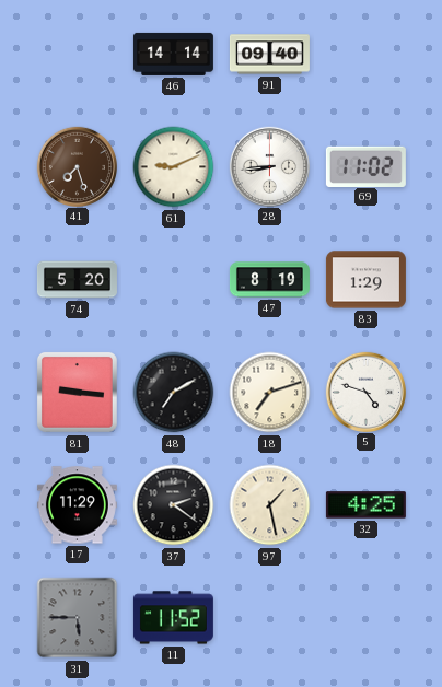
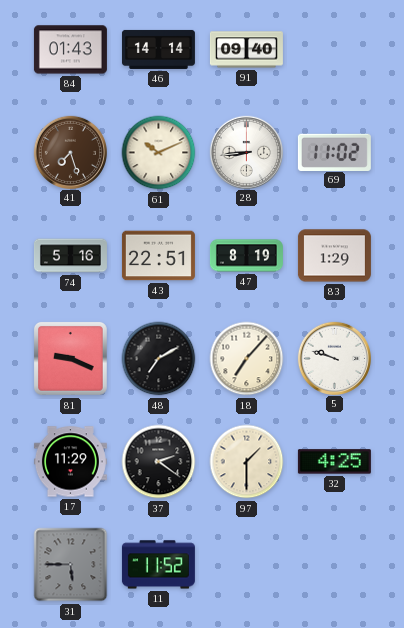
84: none -> 01:43
61: 9:11 -> 10:11
74: 5:20 -> 5:16
43: none -> 22:51
81: 9:16 -> 9:19
18: 7:12 -> 7:07
5: 4:48 -> 9:48
97: 1:28 -> 1:30
